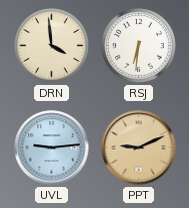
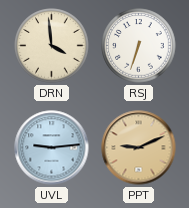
RSJ: 6:31 -> 6:33
